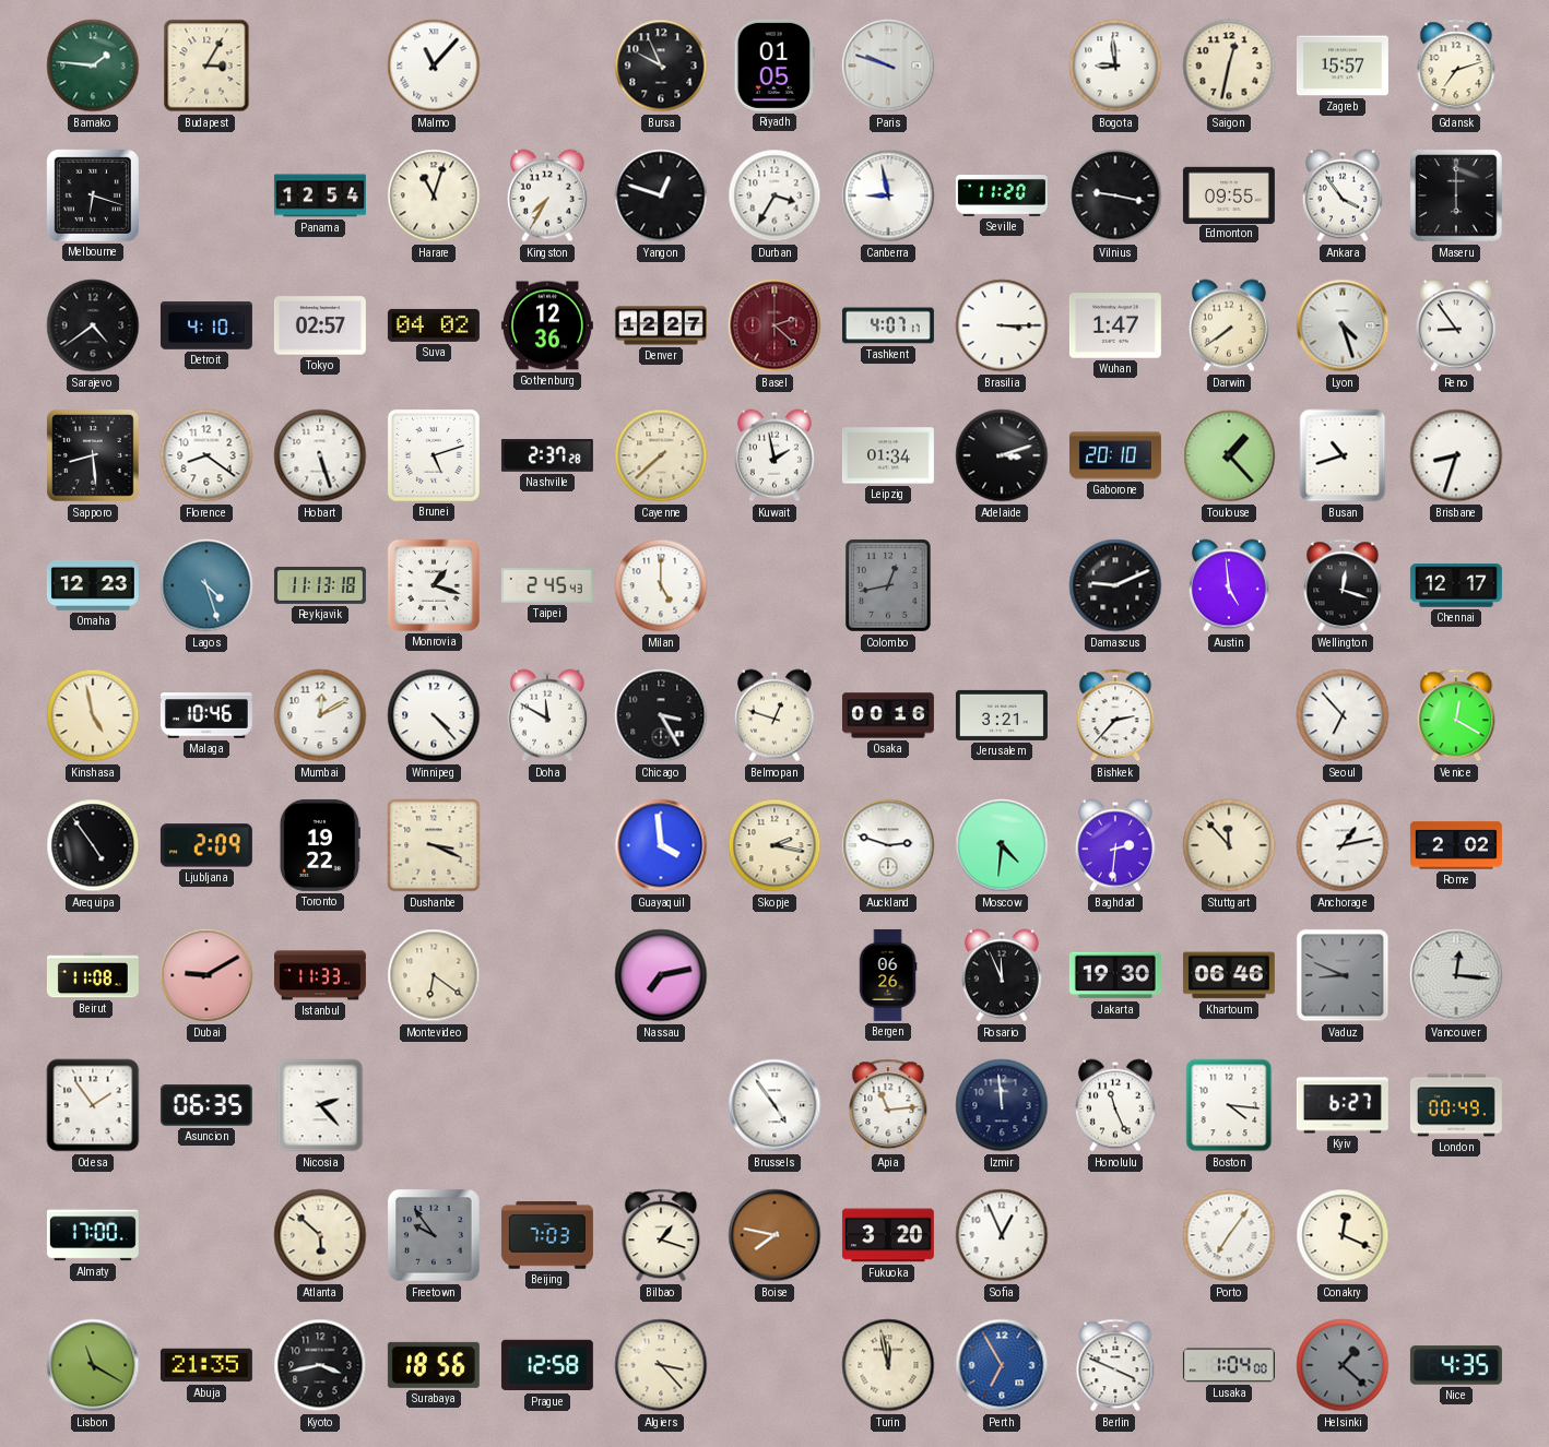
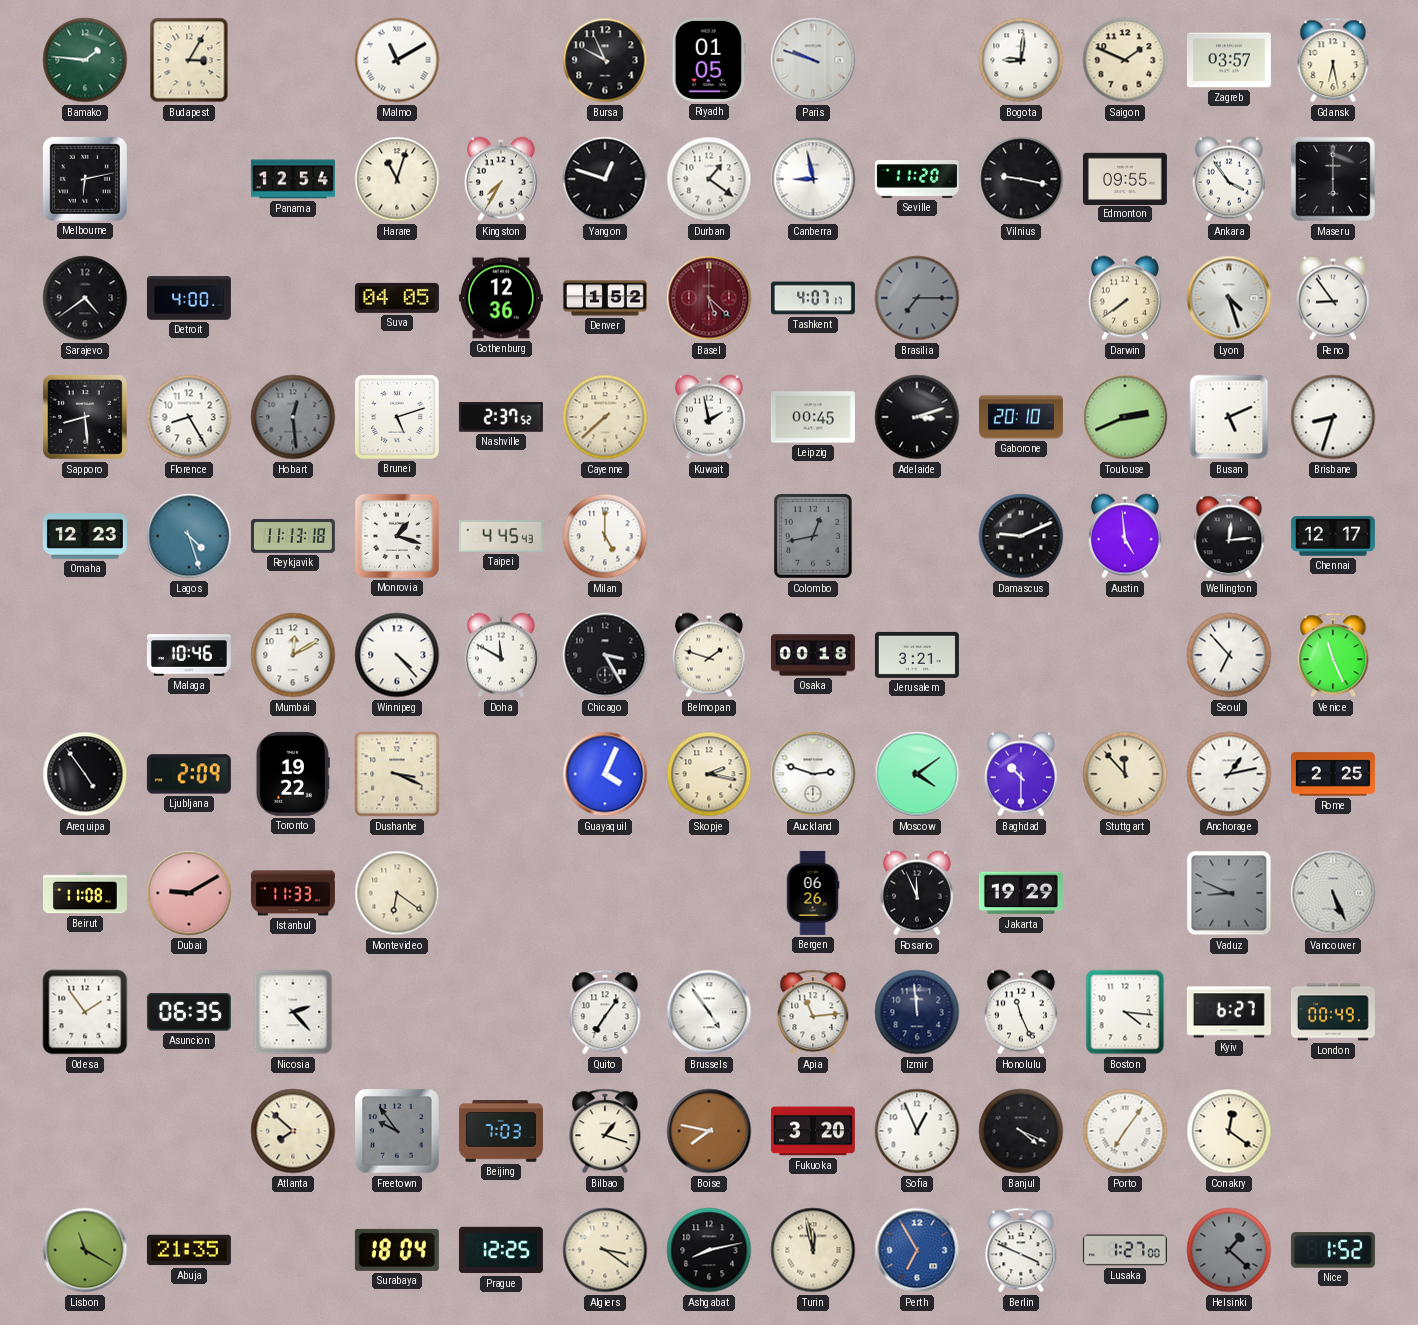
Malmo: 11:07 -> 11:10
Bogota: 8:59 -> 9:01
Saigon: 12:32 -> 1:49
Zagreb: 15:57 -> 03:57
Gdansk: 7:12 -> 6:28
Melbourne: 6:18 -> 6:13
Durban: 3:35 -> 1:21
Detroit: 4:10 -> 4:00
Tokyo: 02:57 -> none
Suva: 04:02 -> 04:05
Denver: 12:27 -> 1:52
Basel: 2:22 -> 5:22
Brasilia: 3:15 -> 7:15
Brasilia dial: white -> grey
Wuhan: 1:47 -> none
Florence: 8:21 -> 8:25
Hobart: 5:27 -> 12:29
Hobart dial: white -> grey
Nashville: 2:37:28 -> 2:37:52
Leipzig: 01:34 -> 00:45
Toulouse: 1:23 -> 2:41
Busan: 10:42 -> 5:11
Taipei: 2:45 -> 4:45
Wellington: 12:18 -> 12:14
Kinshasa: 4:58 -> none
Belmopan: 12:48 -> 1:48
Osaka: 00:16 -> 00:18
Bishkek: 2:37 -> none
Venice: 12:20 -> 11:26
Guayaquil: 3:59 -> 4:04
Moscow: 4:31 -> 4:09
Baghdad: 2:31 -> 10:30
Rome: 2:02 -> 2:25
Nassau: 7:13 -> none
Jakarta: 19:30 -> 19:29
Khartoum: 06:46 -> none
Vancouver: 12:16 -> 5:26
Quito: none -> 7:06
Almaty: 17:00 -> none
Atlanta: 5:52 -> 7:52
Banjul: none -> 4:19
Conakry: 12:19 -> 12:21
Kyoto: 3:43 -> none
Surabaya: 18:56 -> 18:04
Prague: 12:58 -> 12:25
Algiers: 3:23 -> 3:21
Ashgabat: none -> 8:13
Lusaka: 1:04 -> 1:27
Nice: 4:35 -> 1:52
